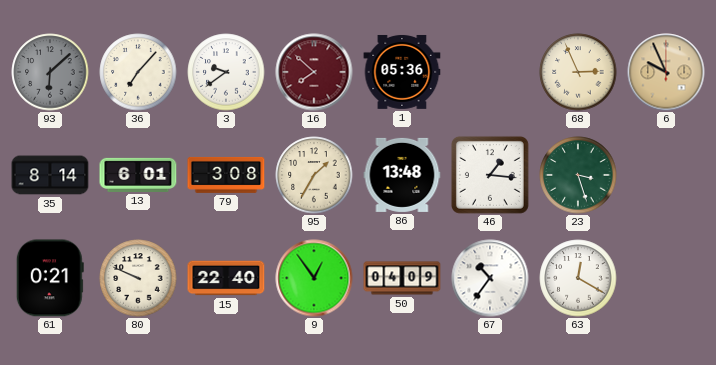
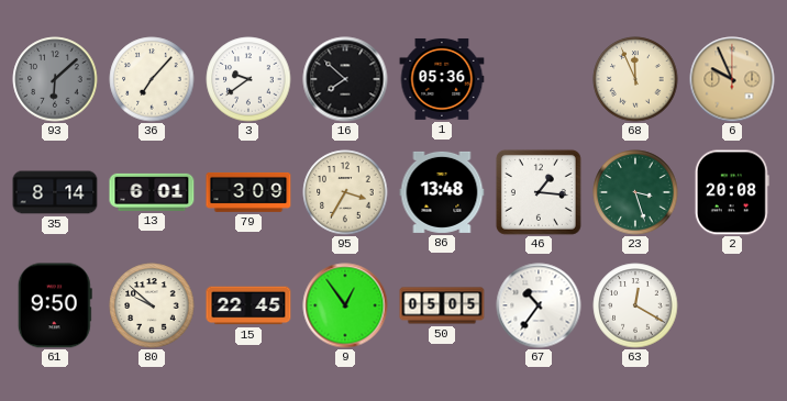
16 dial: burgundy -> black
68: 2:56 -> 11:56
79: 3:08 -> 3:09
95: 1:35 -> 3:35
2: none -> 20:08
61: 0:21 -> 9:50
80: 9:49 -> 9:52
15: 22:40 -> 22:45
50: 04:09 -> 05:05
